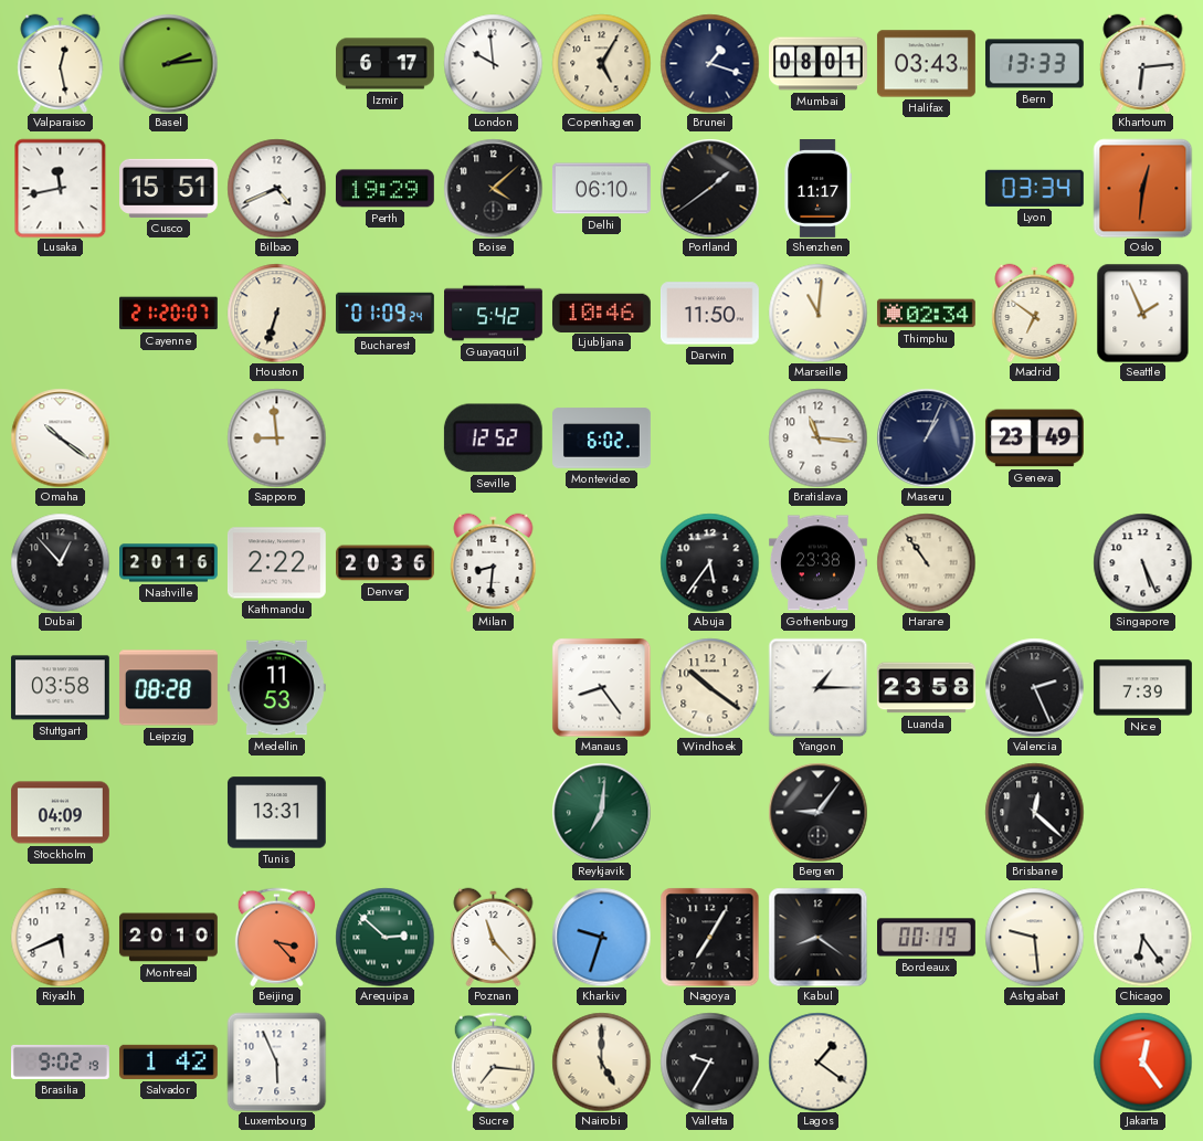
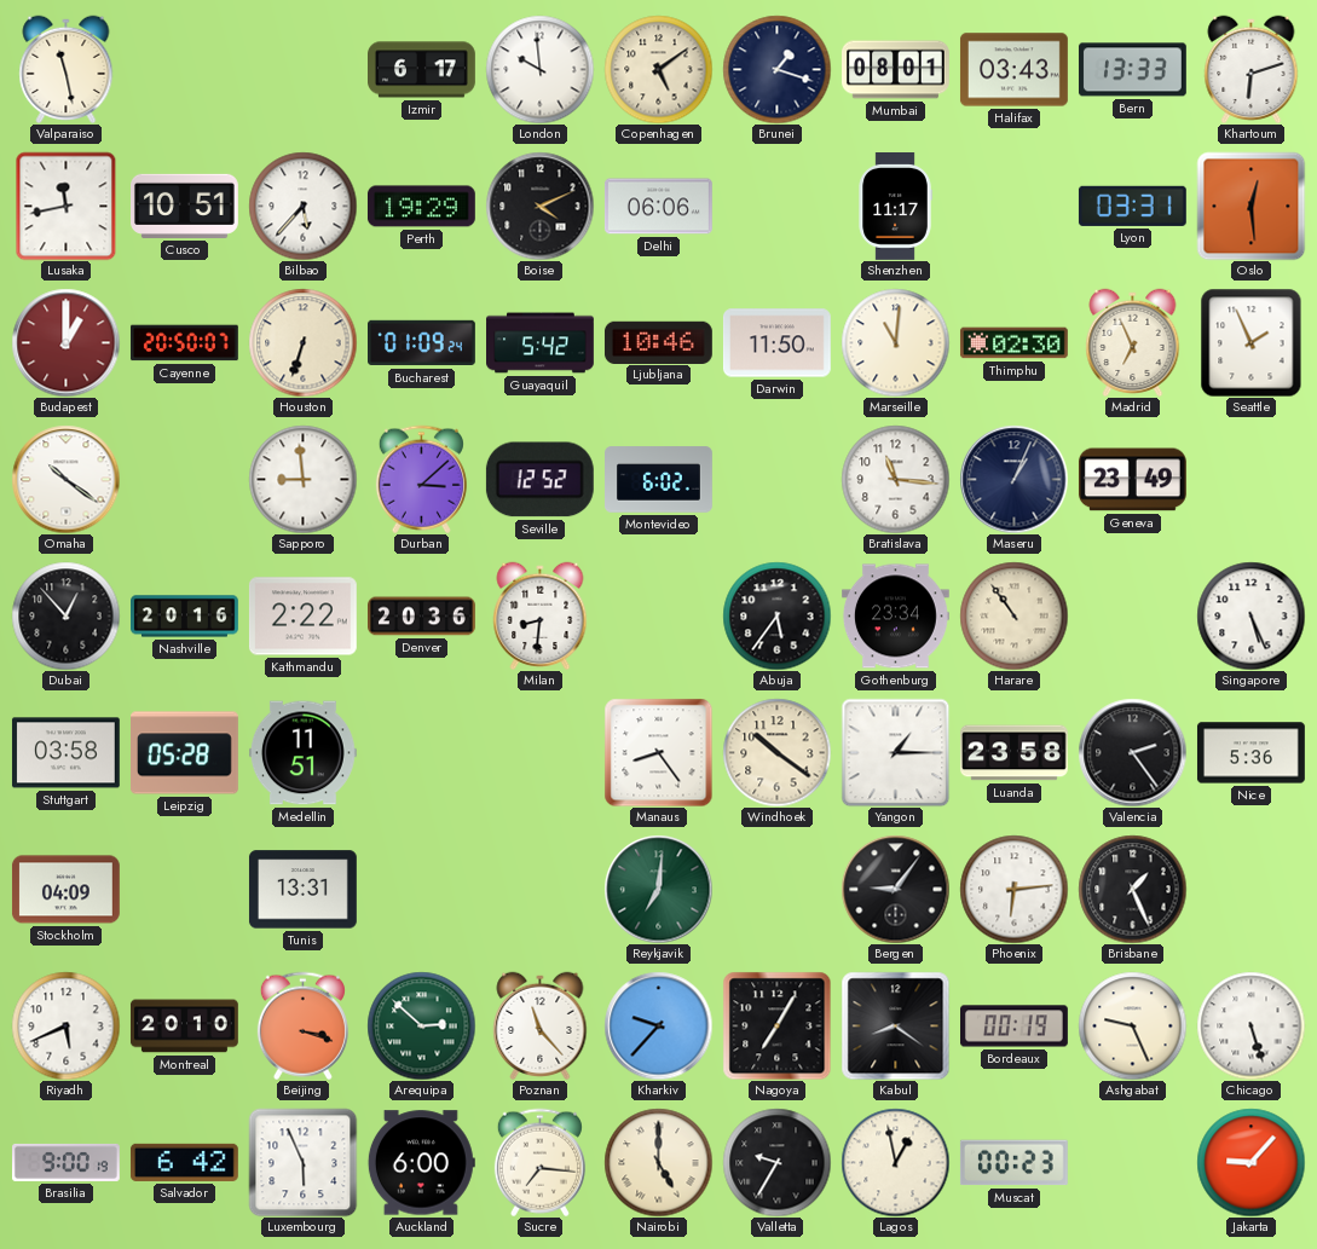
Valparaiso: 12:28 -> 11:28
Basel: 2:14 -> none
Copenhagen: 5:05 -> 5:09
Khartoum: 6:14 -> 6:12
Cusco: 15:51 -> 10:51
Bilbao: 4:41 -> 5:37
Boise: 4:08 -> 4:11
Delhi: 06:10 -> 06:06
Portland: 1:39 -> none
Lyon: 03:34 -> 03:31
Oslo: 12:31 -> 12:29
Budapest: none -> 1:00
Cayenne: 21:20 -> 20:50
Thimphu: 02:34 -> 02:30
Madrid: 6:51 -> 6:56
Durban: none -> 3:08
Gothenburg: 23:38 -> 23:34
Leipzig: 08:28 -> 05:28
Medellin: 11:53 -> 11:51
Valencia: 2:26 -> 2:24
Nice: 7:39 -> 5:36
Phoenix: none -> 6:14
Brisbane: 12:22 -> 1:26
Beijing: 3:23 -> 3:18
Kharkiv: 9:33 -> 9:37
Ashgabat: 9:29 -> 9:26
Chicago: 6:24 -> 5:27
Brasilia: 9:02 -> 9:00
Salvador: 1:42 -> 6:42
Auckland: none -> 6:00
Lagos: 1:21 -> 12:58
Muscat: none -> 00:23
Jakarta: 12:24 -> 9:07
